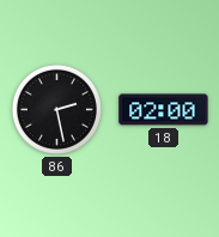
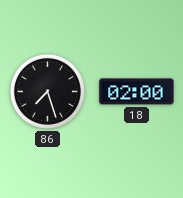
86: 2:28 -> 7:27
